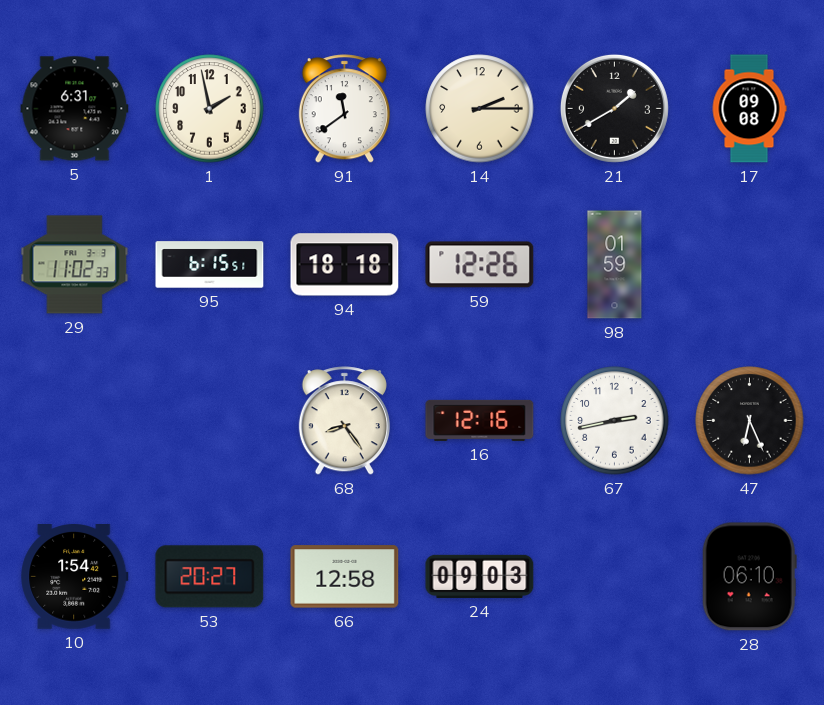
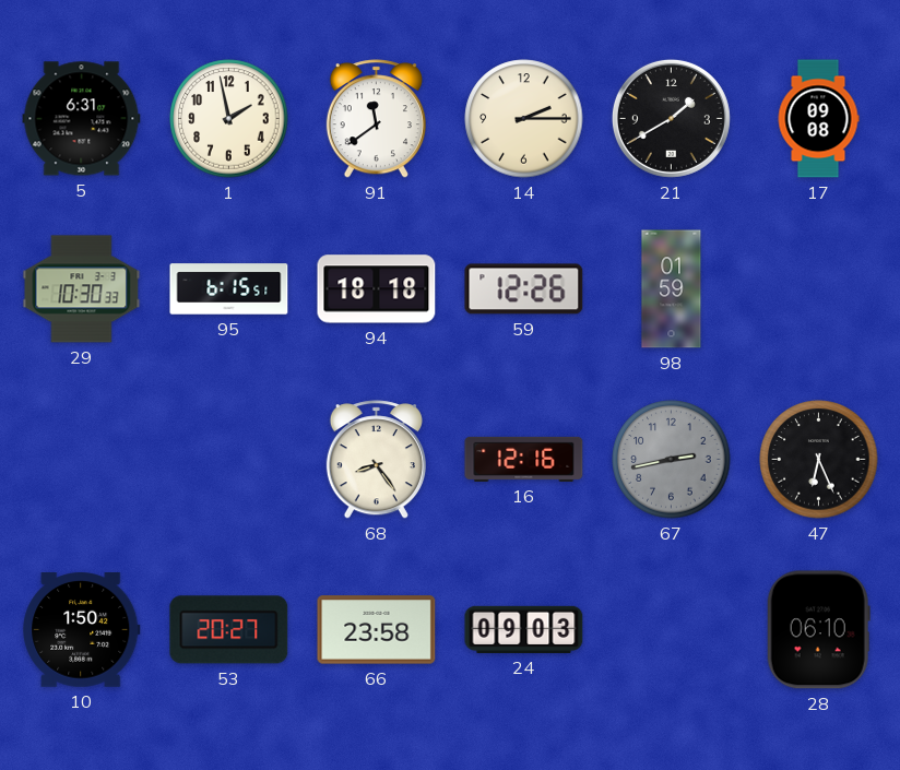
29: 11:02 -> 10:30
67 dial: white -> grey
10: 1:54 -> 1:50
66: 12:58 -> 23:58
